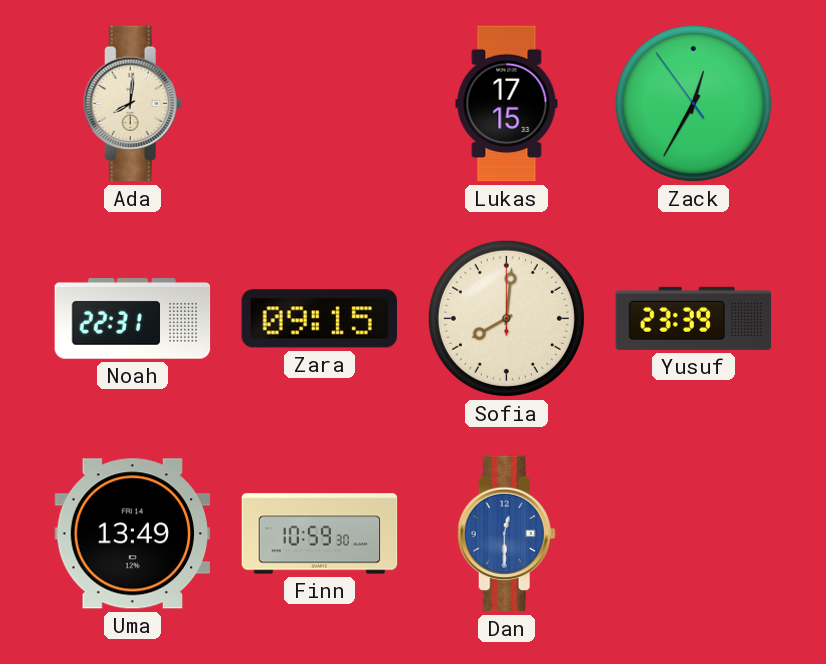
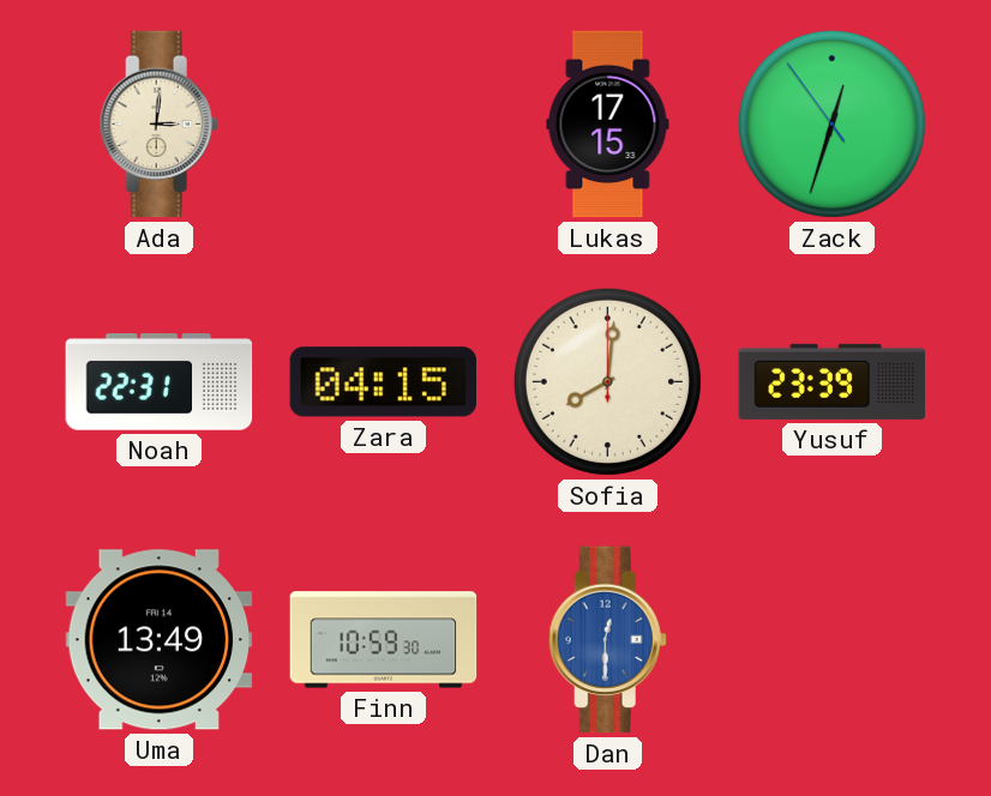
Ada: 8:01 -> 3:01
Zack: 12:34 -> 12:32
Zara: 09:15 -> 04:15
